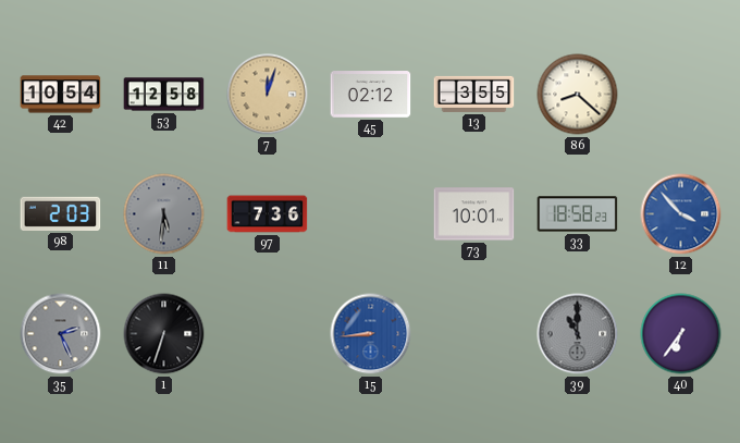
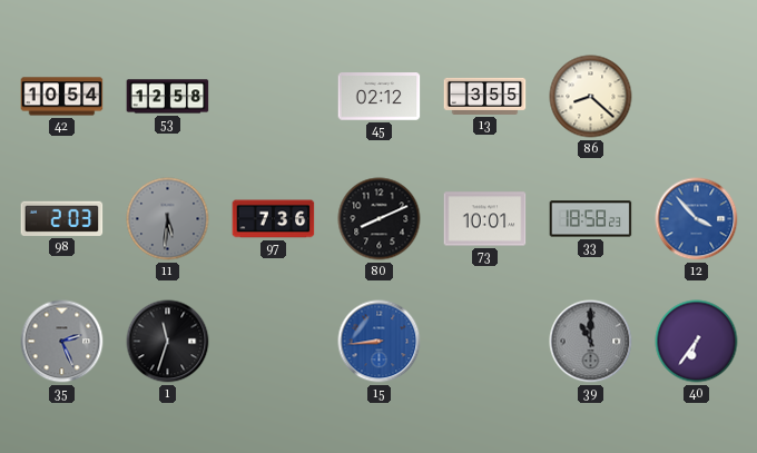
7: 12:03 -> none
80: none -> 8:11
1: 6:33 -> 11:33
